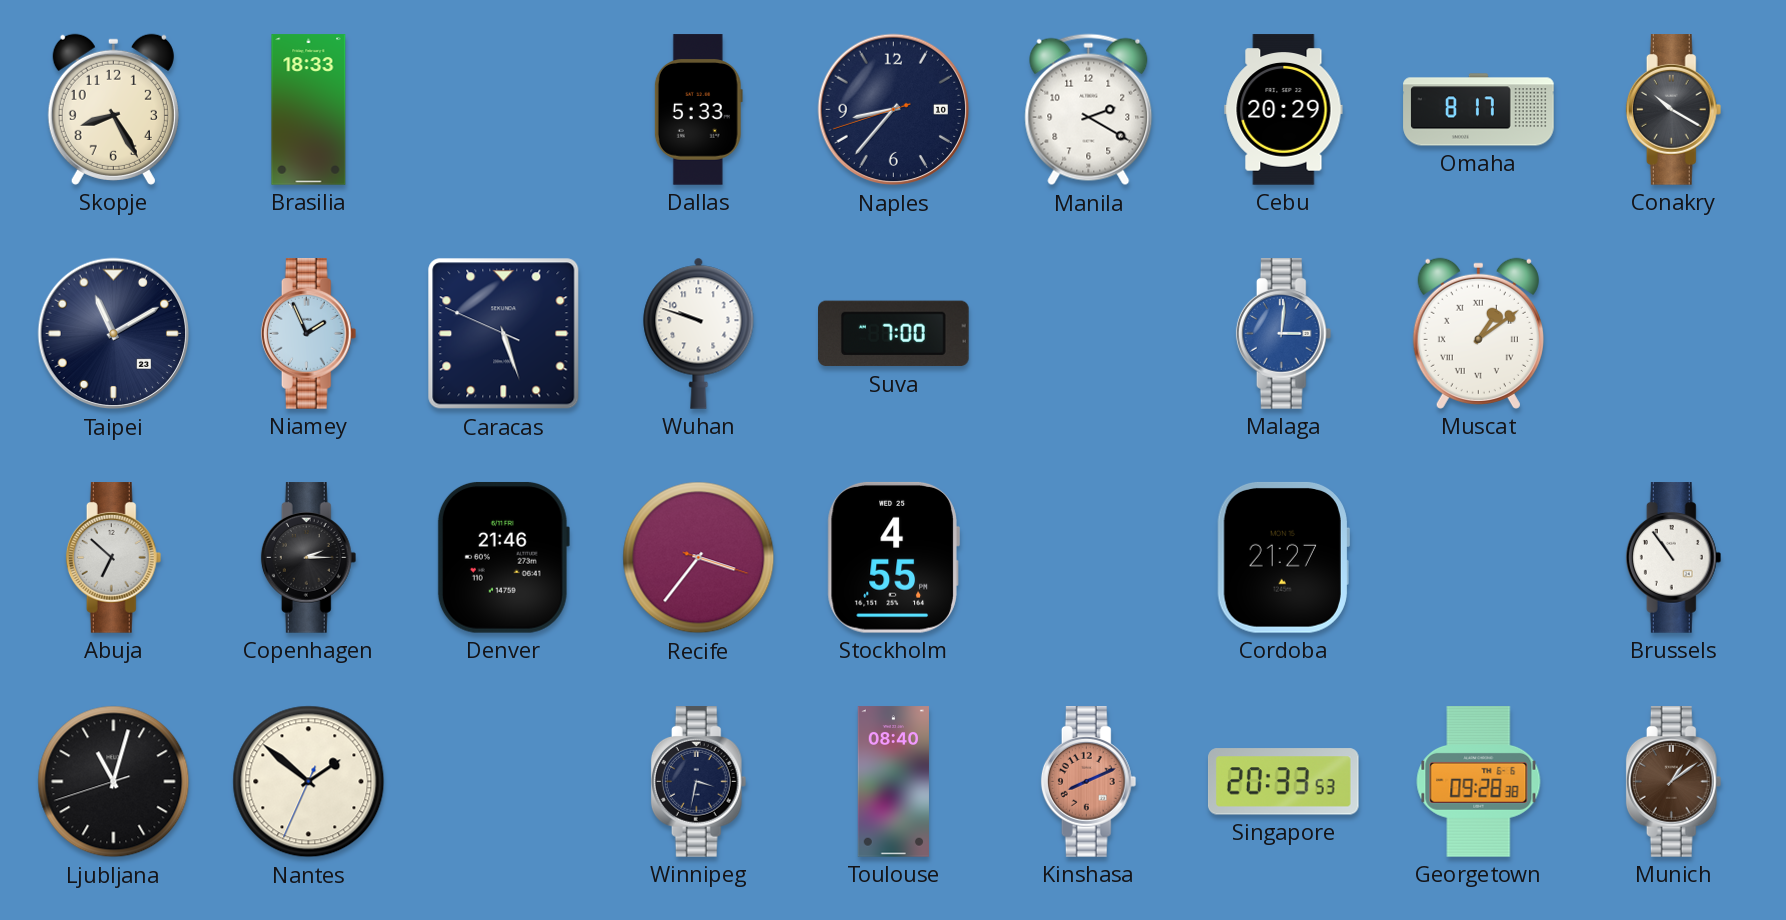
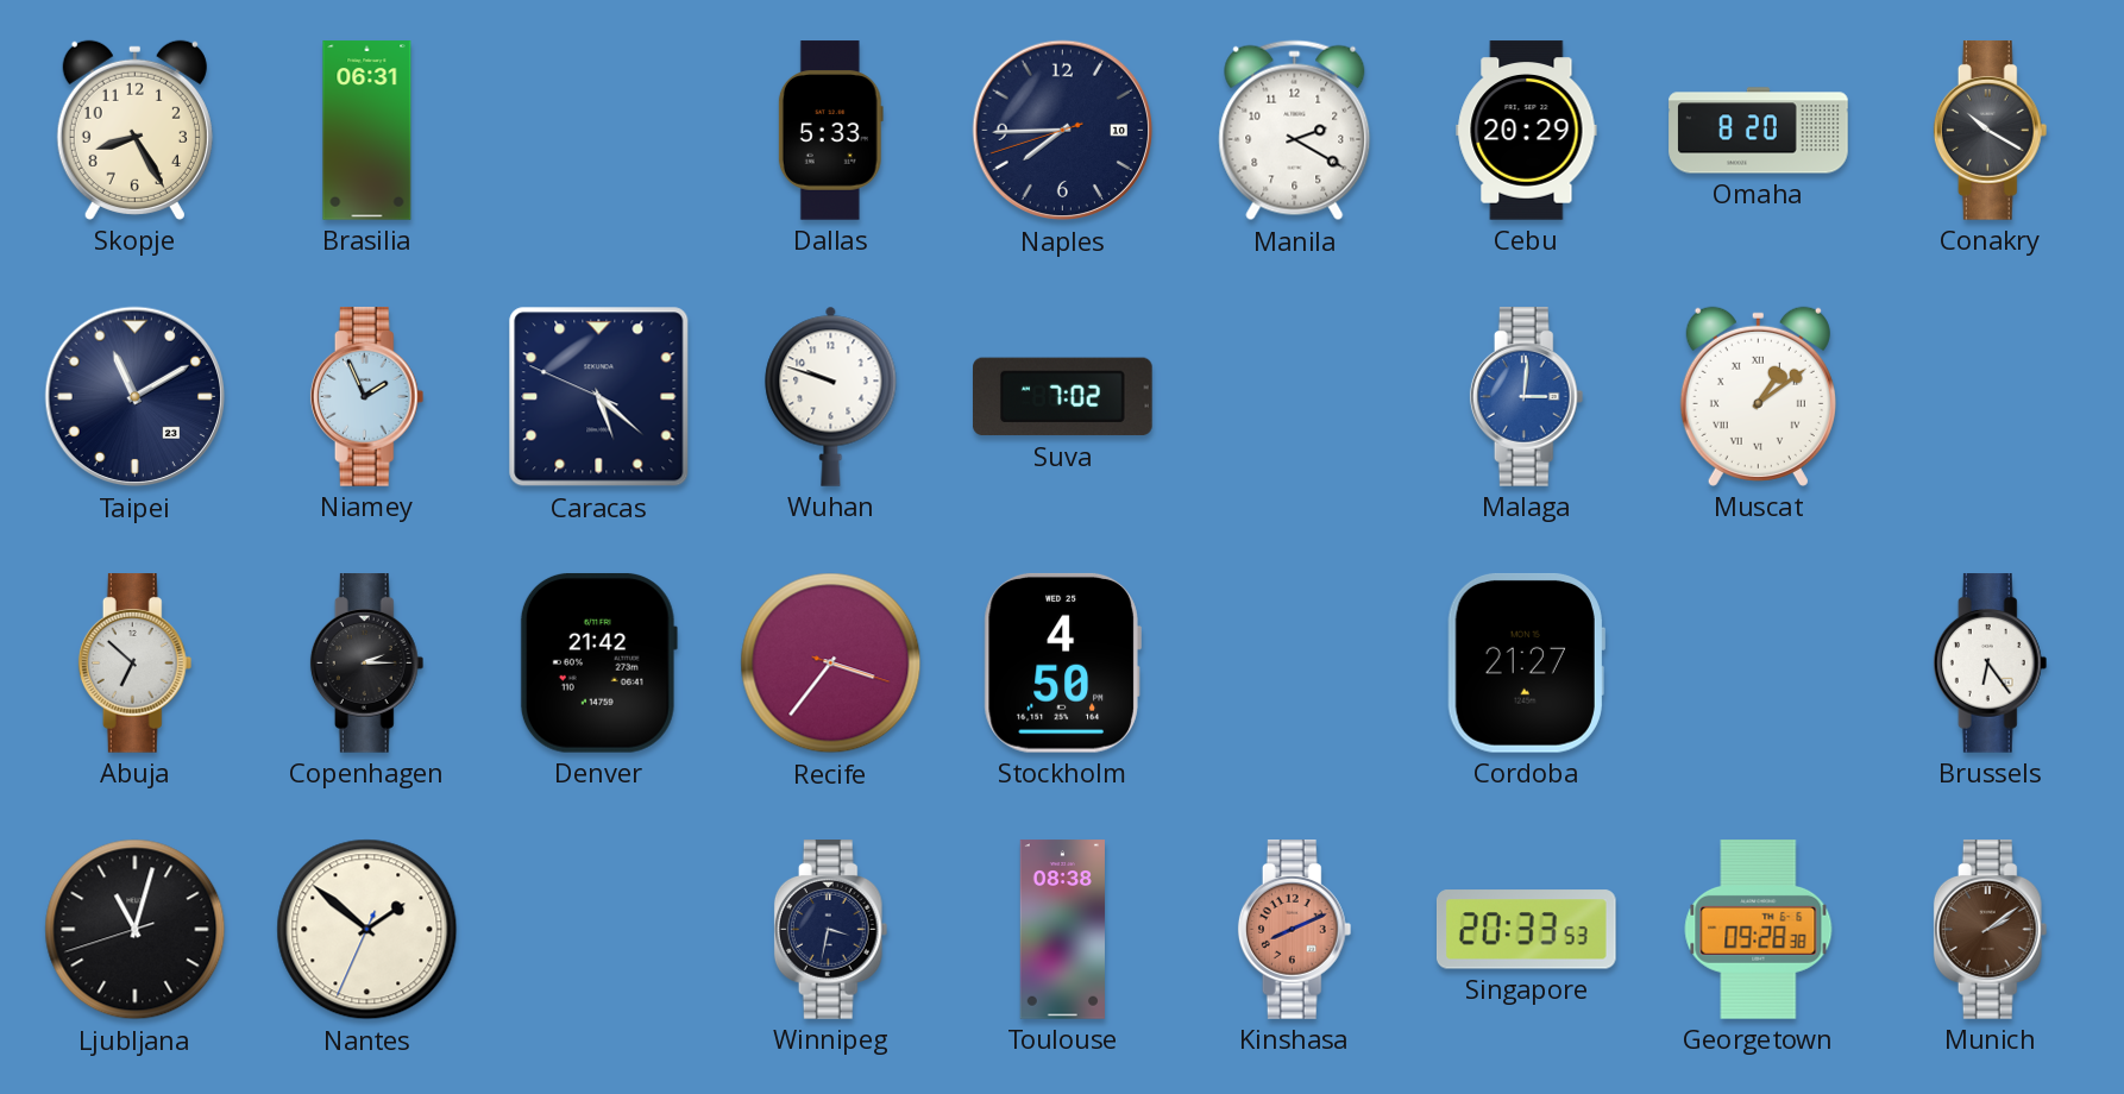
Brasilia: 18:33 -> 06:31
Naples: 8:36 -> 7:44
Omaha: 8:17 -> 8:20
Caracas: 5:26 -> 5:21
Suva: 7:00 -> 7:02
Denver: 21:46 -> 21:42
Stockholm: 4:55 -> 4:50
Brussels: 10:54 -> 6:24
Toulouse: 08:40 -> 08:38
Munich: 1:09 -> 2:09
